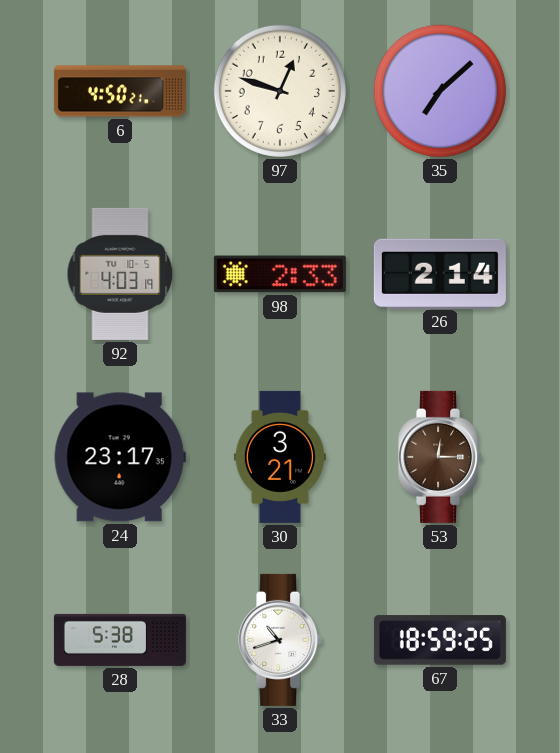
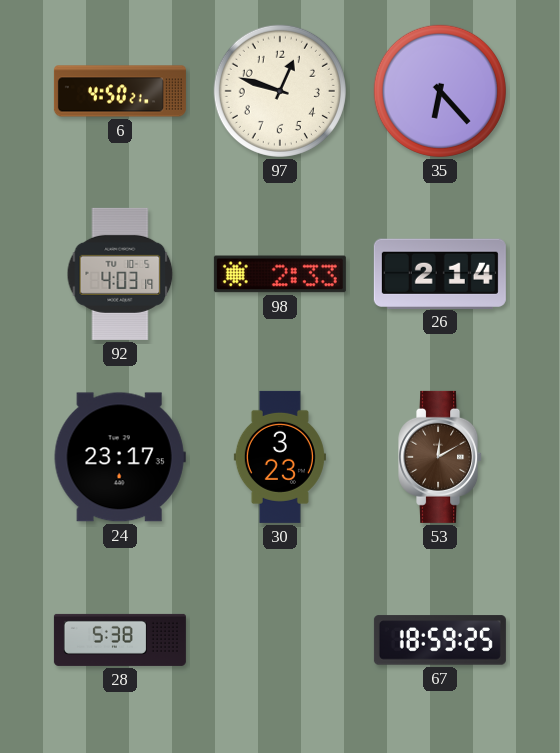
35: 7:08 -> 6:23
30: 3:21 -> 3:23
53: 12:15 -> 12:10
33: 10:42 -> none
